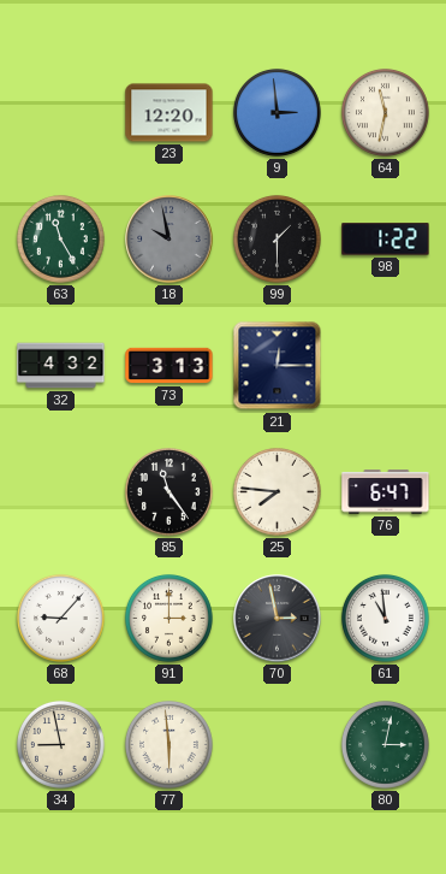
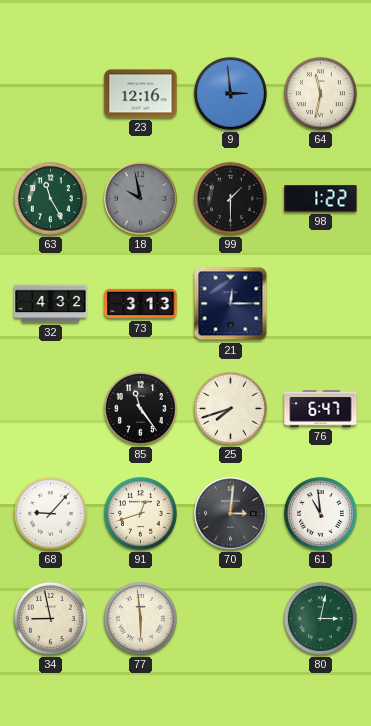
23: 12:20 -> 12:16
25: 7:46 -> 7:42
91: 3:00 -> 12:42
70: 2:58 -> 3:01
